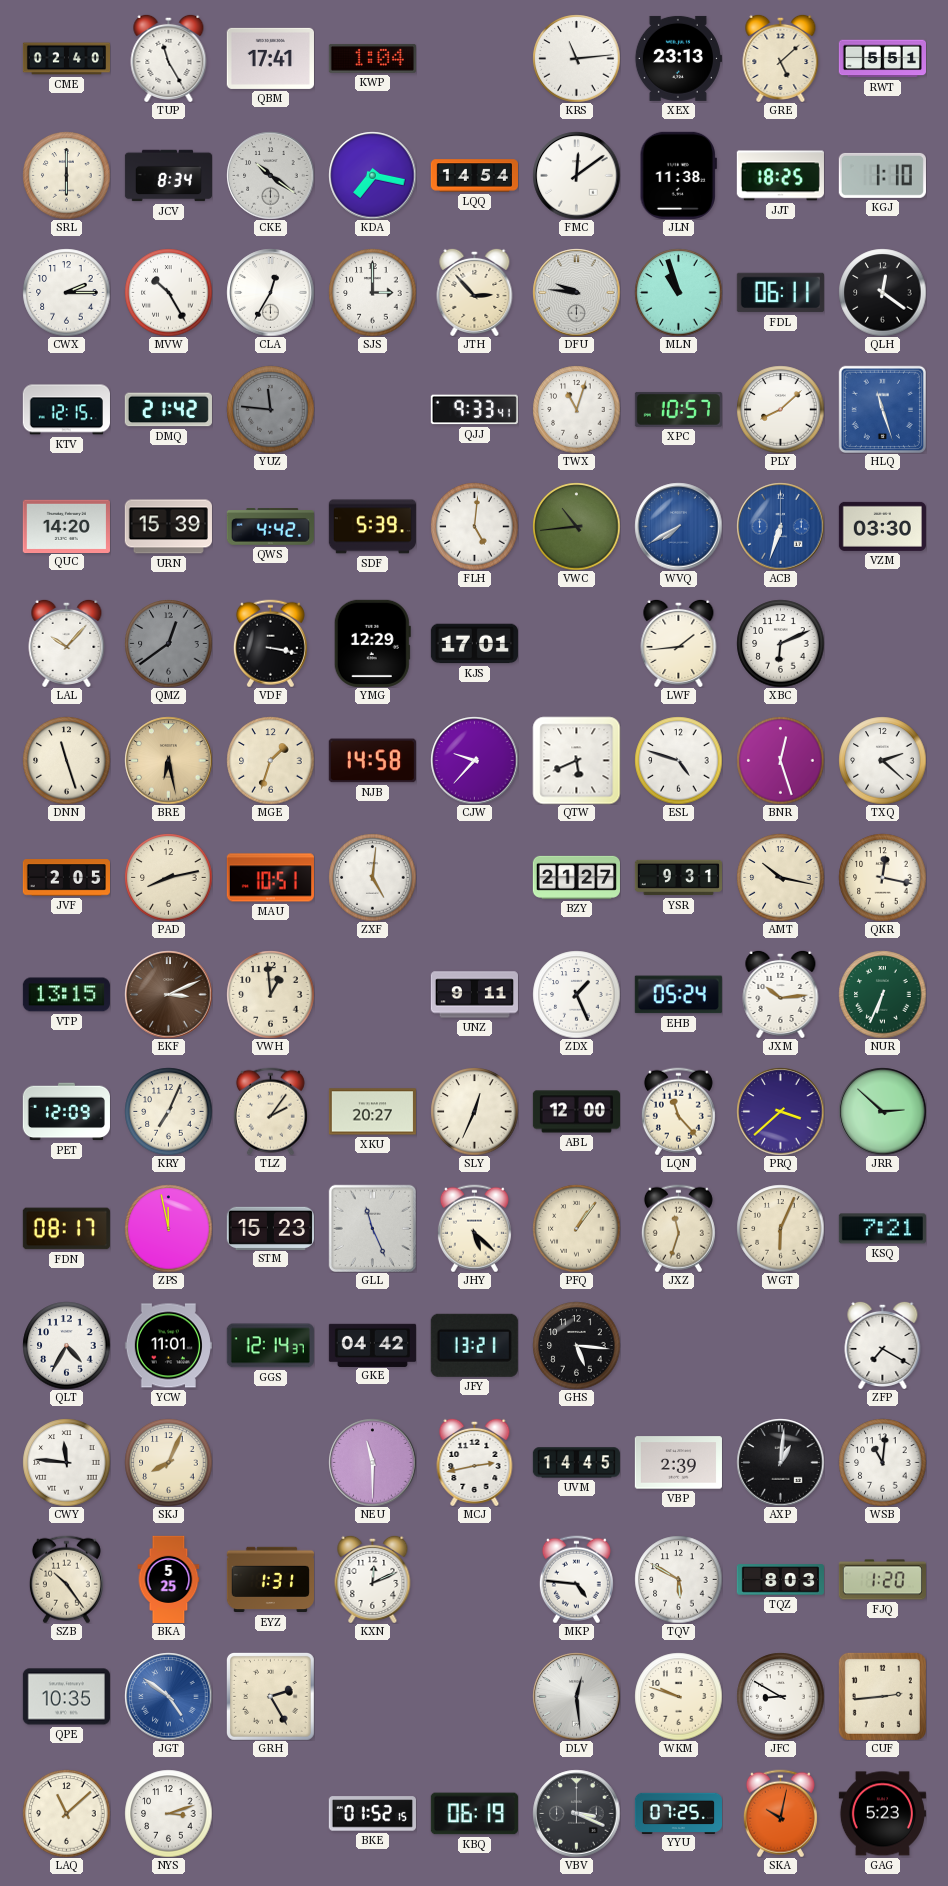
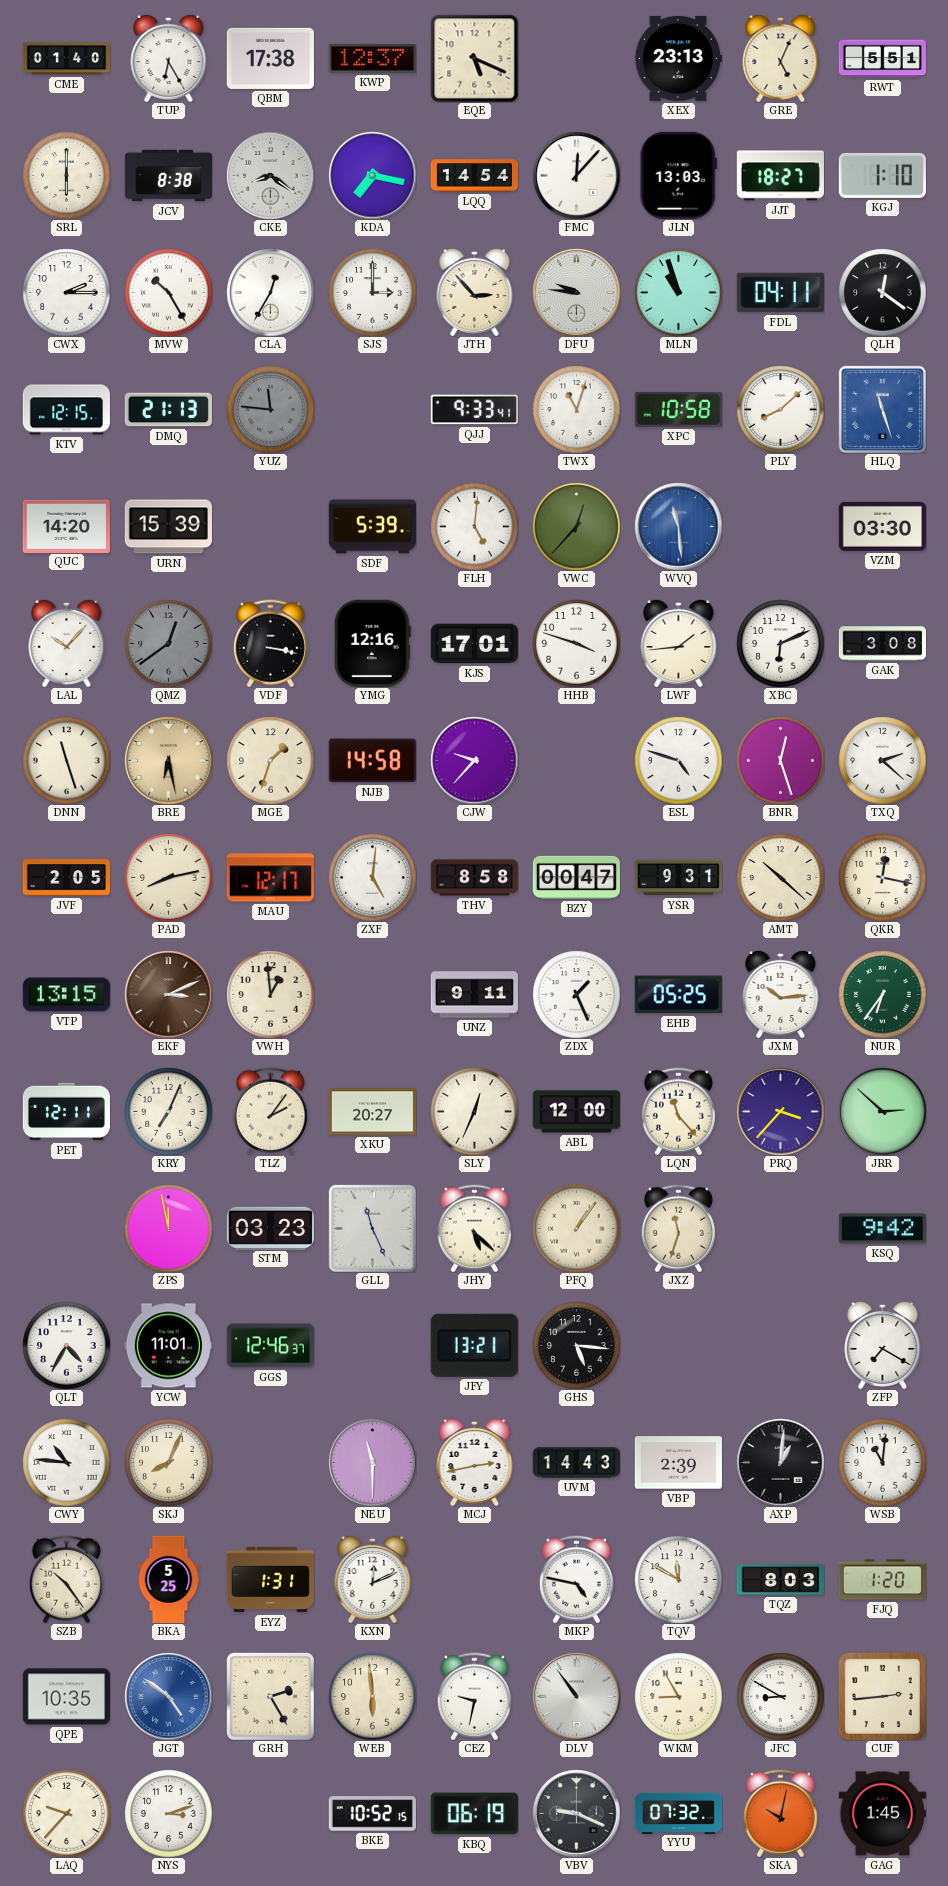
CME: 02:40 -> 01:40
TUP: 11:25 -> 6:25
QBM: 17:41 -> 17:38
KWP: 1:04 -> 12:37
EQE: none -> 5:19
KRS: 11:14 -> none
GRE: 5:08 -> 5:04
JCV: 8:34 -> 8:38
CKE: 10:21 -> 8:21
FMC: 12:09 -> 12:07
JLN: 11:38 -> 13:03
JJT: 18:25 -> 18:27
FDL: 06:11 -> 04:11
DMQ: 21:42 -> 21:13
XPC: 10:57 -> 10:58
QWS: 4:42 -> none
VWC: 10:44 -> 12:37
WVQ: 7:40 -> 11:29
ACB: 6:33 -> none
YMG: 12:29 -> 12:16
HHB: none -> 3:48
GAK: none -> 3:08
QTW: 5:41 -> none
MAU: 10:51 -> 12:17
THV: none -> 8:58
BZY: 21:27 -> 00:47
AMT: 10:17 -> 10:22
EHB: 05:24 -> 05:25
NUR: 6:34 -> 6:36
PET: 12:09 -> 12:11
PRQ: 3:38 -> 3:37
FDN: 08:17 -> none
STM: 15:23 -> 03:23
WGT: 6:04 -> none
KSQ: 7:21 -> 9:42
GGS: 12:14 -> 12:46
GKE: 04:42 -> none
CWY: 11:46 -> 10:46
UVM: 14:45 -> 14:43
MKP: 4:46 -> 4:47
TQV: 5:50 -> 11:50
WEB: none -> 5:59
CEZ: none -> 9:32
DLV: 12:29 -> 10:54
WKM: 9:48 -> 8:55
LAQ: 11:08 -> 9:37
BKE: 01:52 -> 10:52
VBV: 3:19 -> 9:19
YYU: 07:25 -> 07:32
GAG: 5:23 -> 1:45
